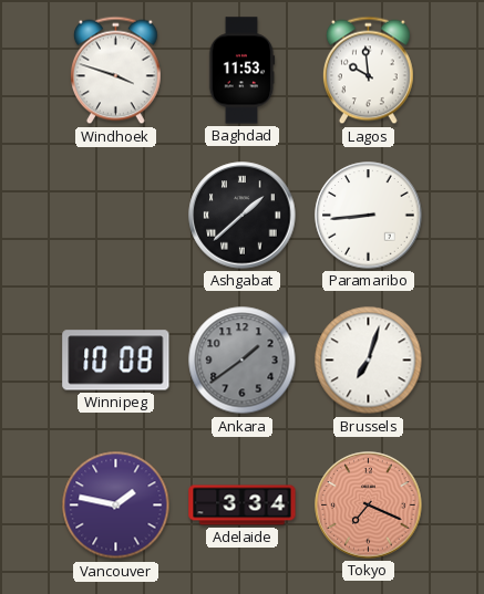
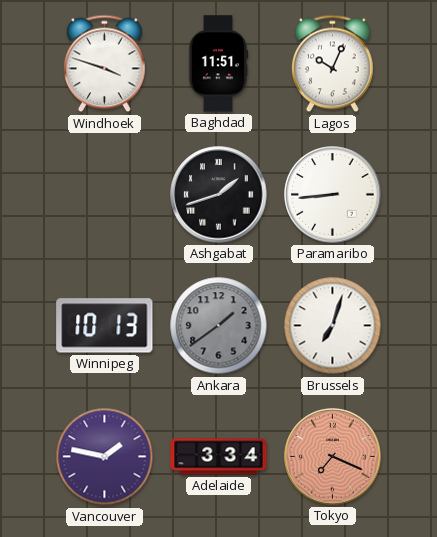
Baghdad: 11:53 -> 11:51
Lagos: 9:59 -> 10:04
Ashgabat: 1:38 -> 1:42
Winnipeg: 10:08 -> 10:13
